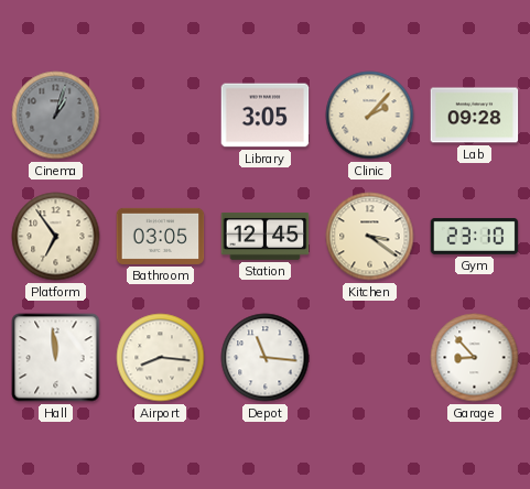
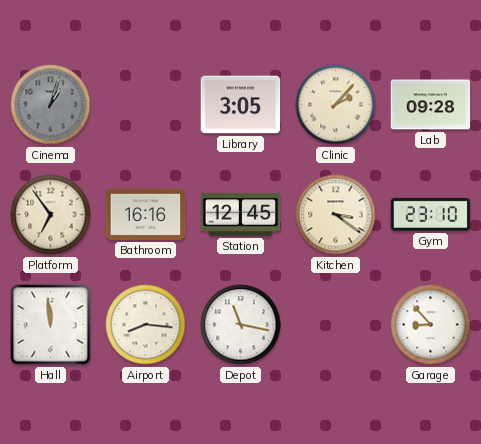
Bathroom: 03:05 -> 16:16
Depot: 11:16 -> 11:17
